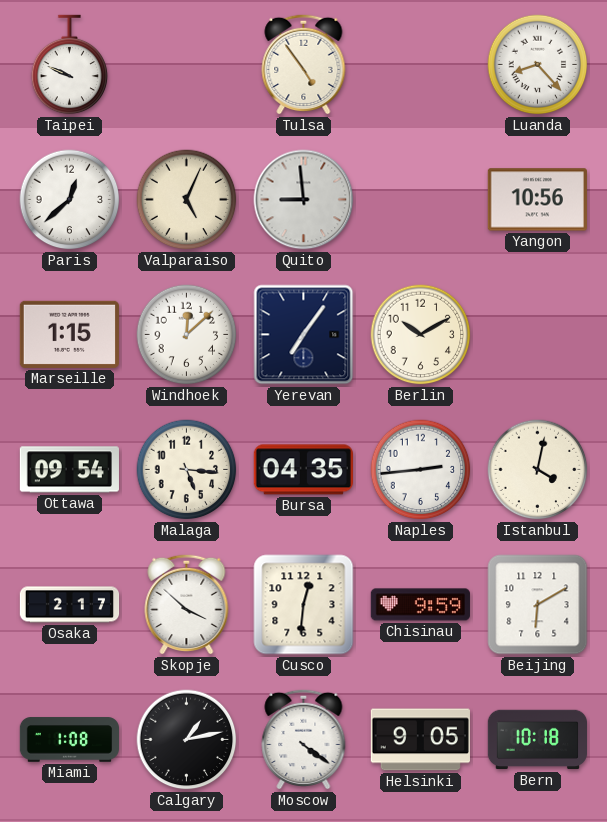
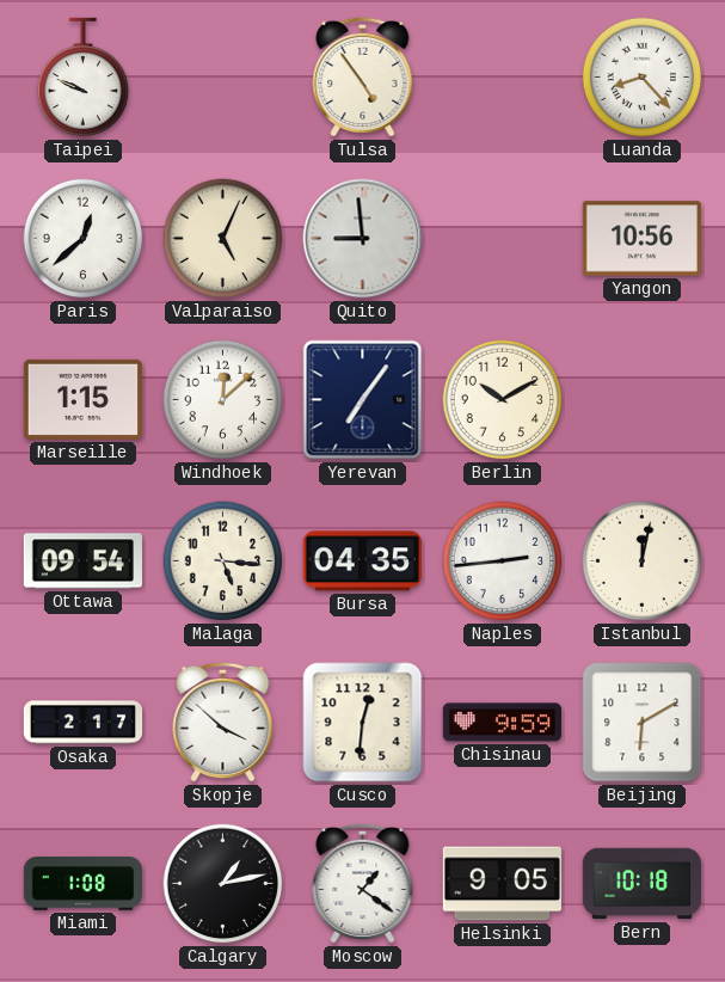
Istanbul: 4:02 -> 12:02
Moscow: 4:21 -> 1:21
